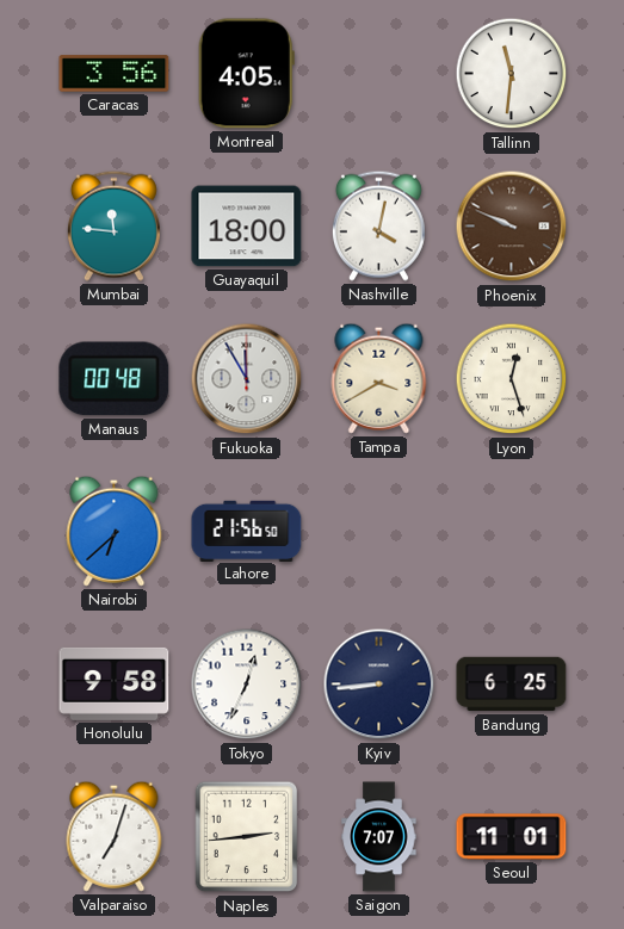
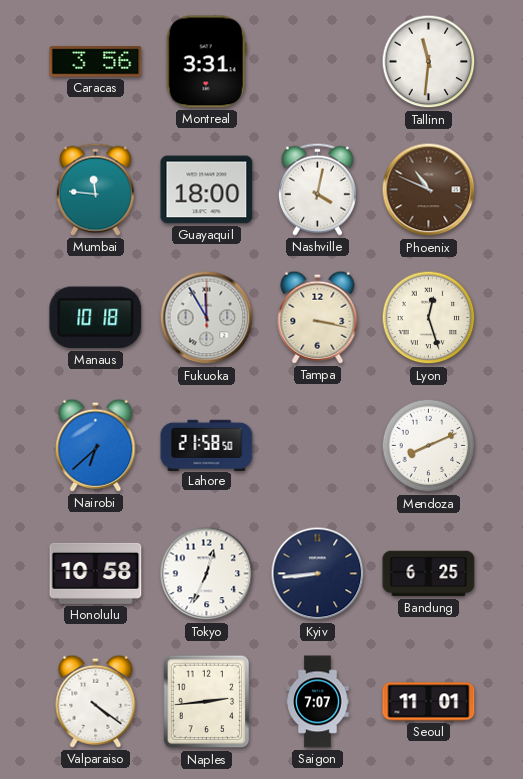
Montreal: 4:05 -> 3:31
Phoenix: 9:49 -> 10:49
Manaus: 00:48 -> 10:18
Tampa: 3:40 -> 3:17
Lahore: 21:56 -> 21:58
Mendoza: none -> 8:11
Honolulu: 9:58 -> 10:58
Valparaiso: 7:03 -> 4:21
